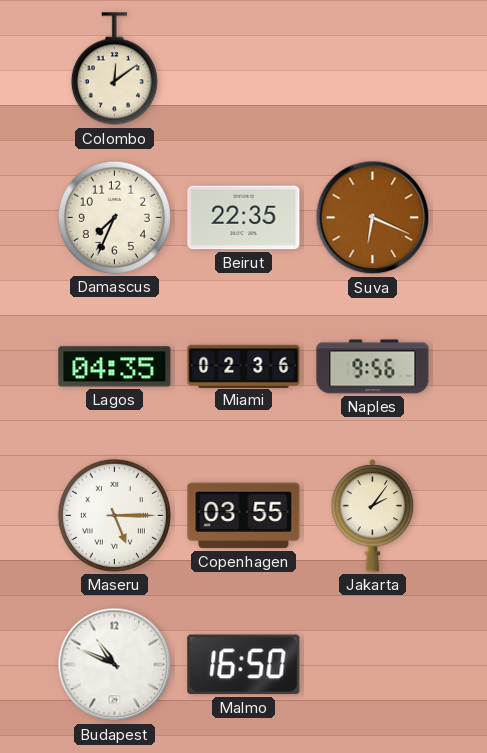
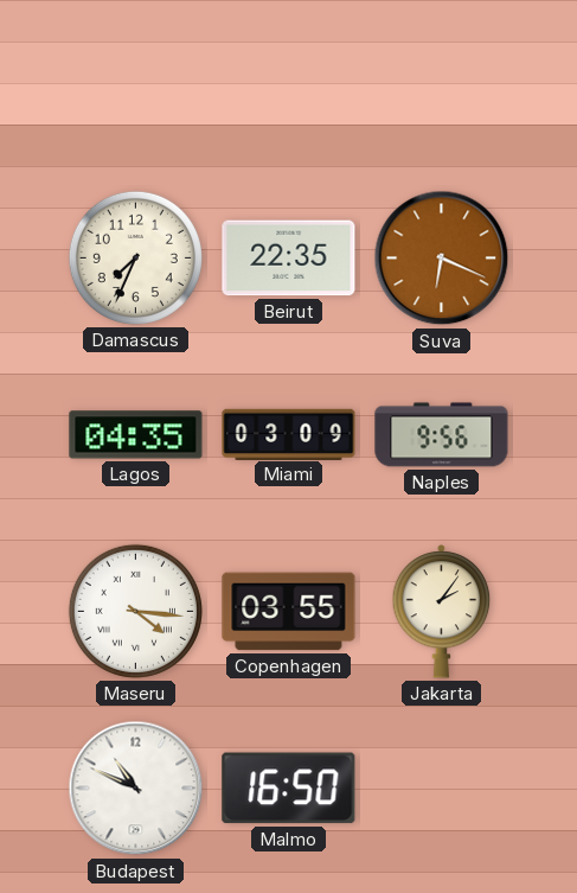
Colombo: 12:09 -> none
Miami: 02:36 -> 03:09
Maseru: 5:15 -> 4:16
